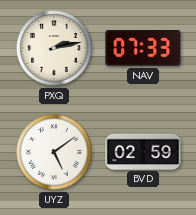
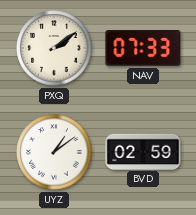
PXQ: 2:13 -> 2:09
UYZ: 5:09 -> 1:09
